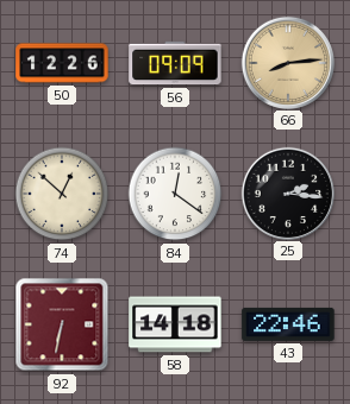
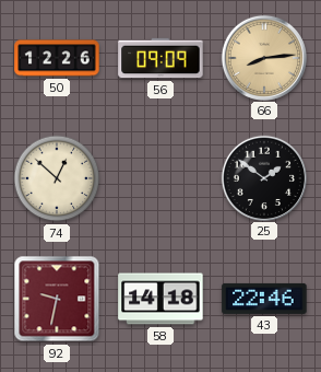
84: 12:21 -> none
25: 2:16 -> 1:51
92: 6:32 -> 9:32
